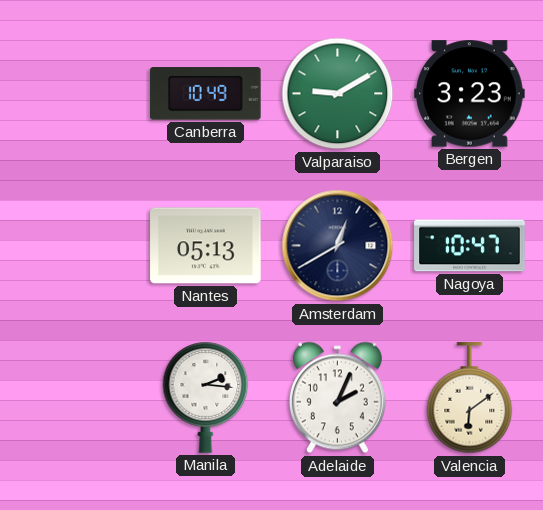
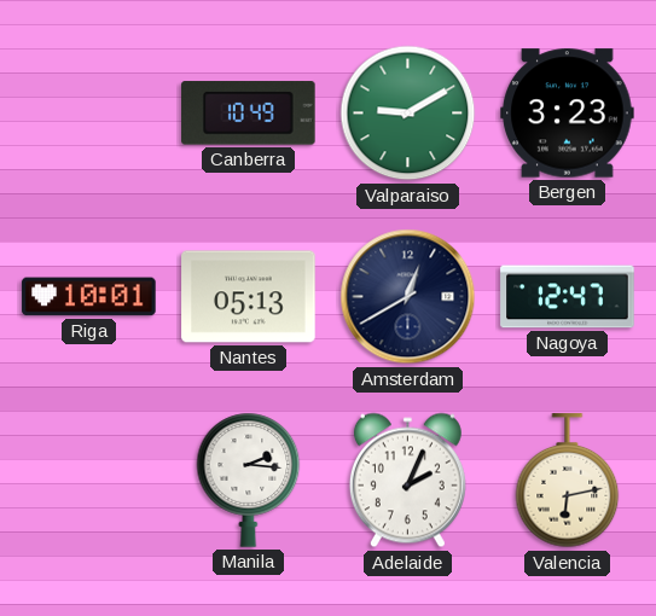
Riga: none -> 10:01
Nagoya: 10:47 -> 12:47
Valencia: 6:09 -> 6:13
